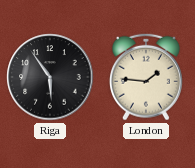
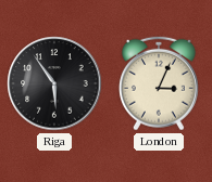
London: 1:46 -> 3:04
